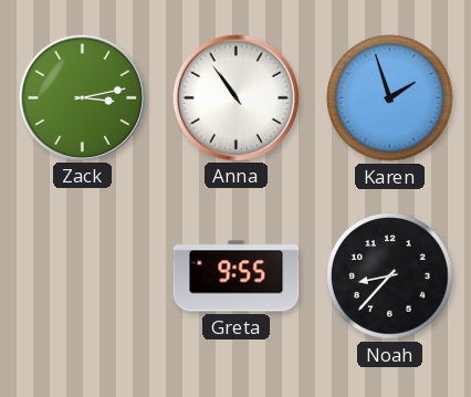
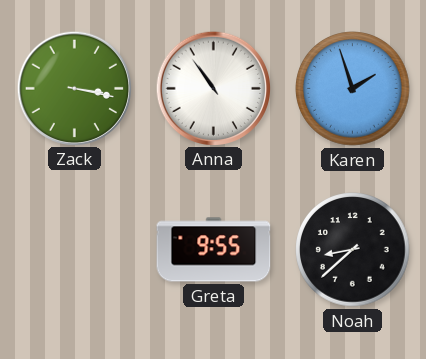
Zack: 3:13 -> 3:17
Noah: 8:37 -> 8:38
